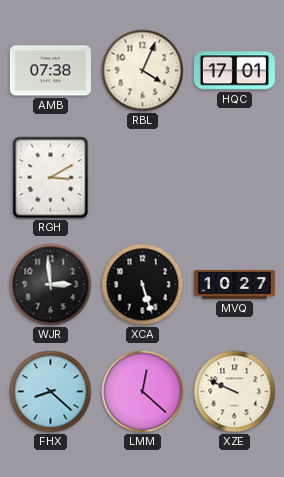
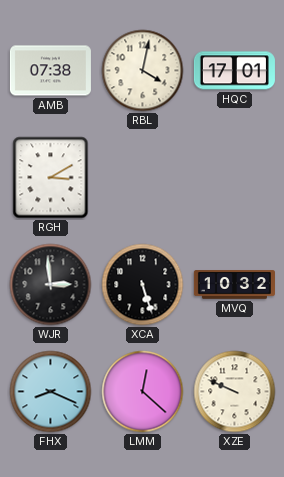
RBL: 4:04 -> 4:02
MVQ: 10:27 -> 10:32
FHX: 8:22 -> 8:19
